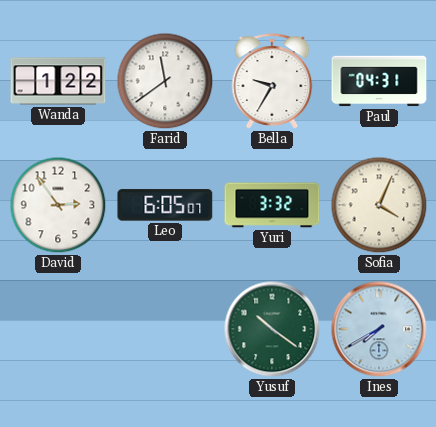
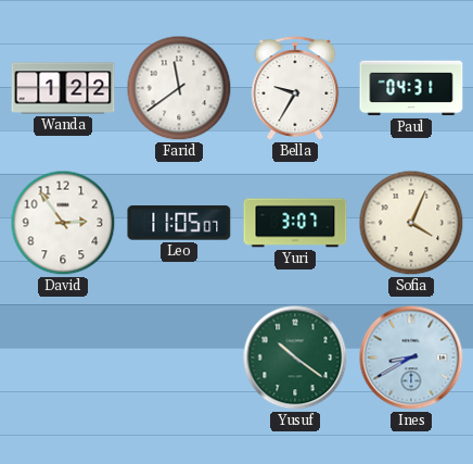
Leo: 6:05 -> 11:05
Yuri: 3:32 -> 3:07
Ines: 7:40 -> 8:40
